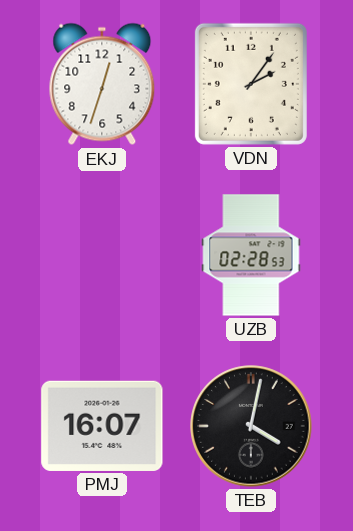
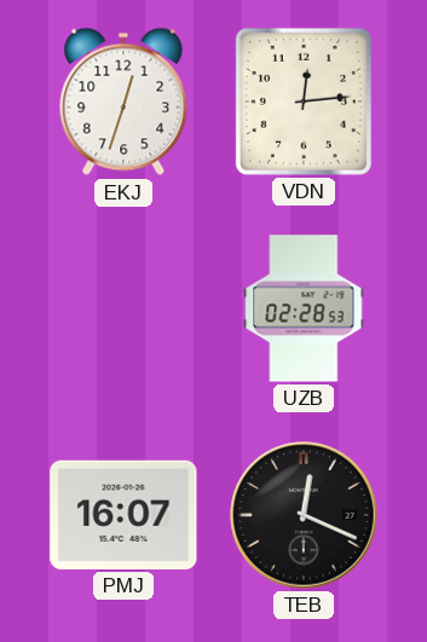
VDN: 2:06 -> 12:14
TEB: 4:02 -> 12:19
